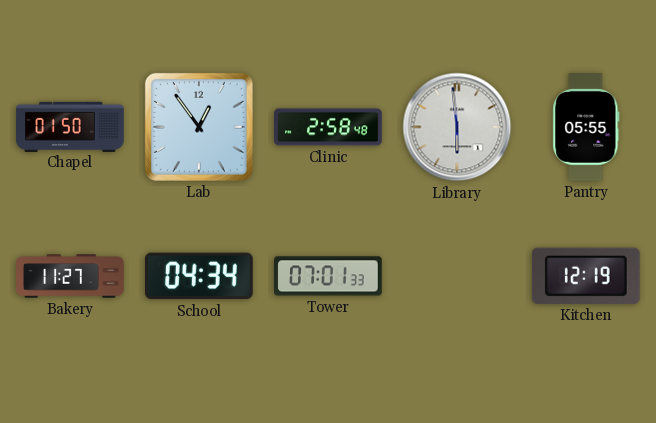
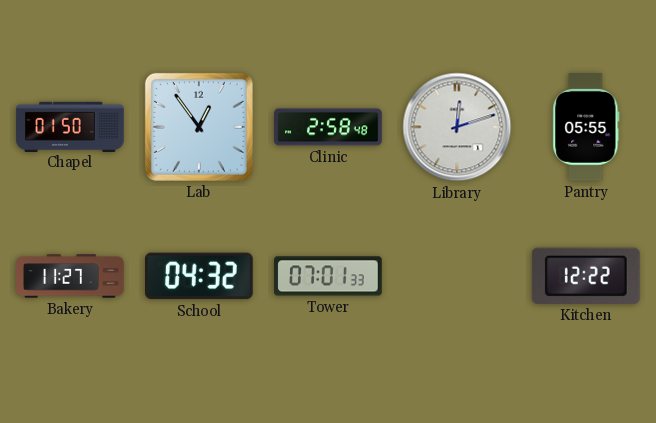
Library: 5:59 -> 12:12
School: 04:34 -> 04:32
Kitchen: 12:19 -> 12:22
